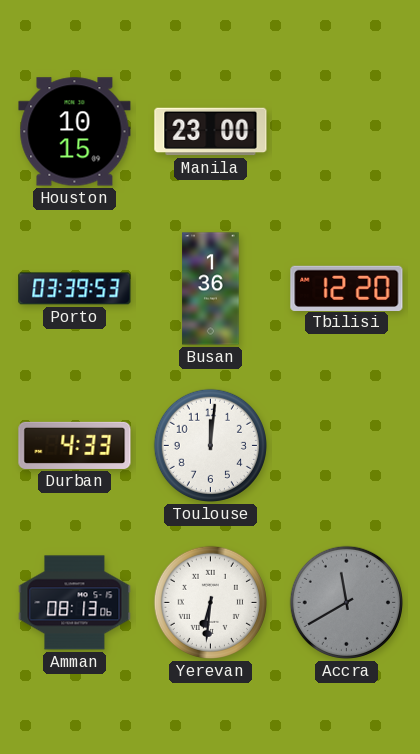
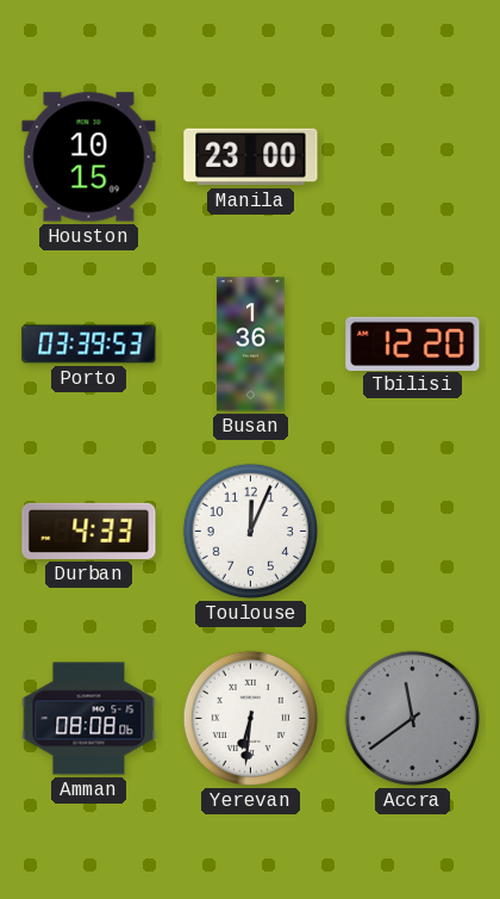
Toulouse: 12:01 -> 12:04
Amman: 08:13 -> 08:08
Accra: 11:40 -> 11:39
